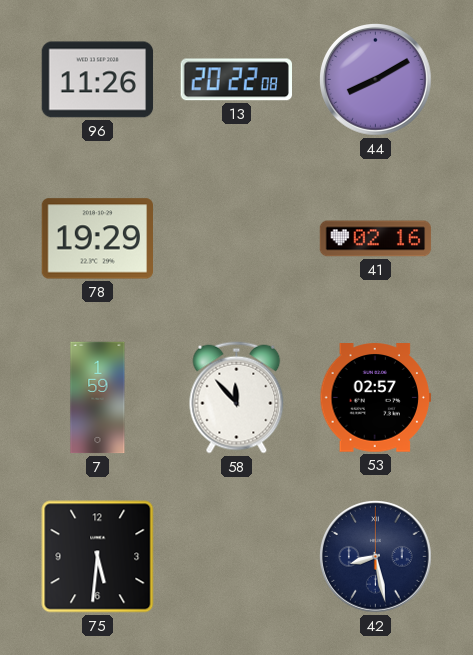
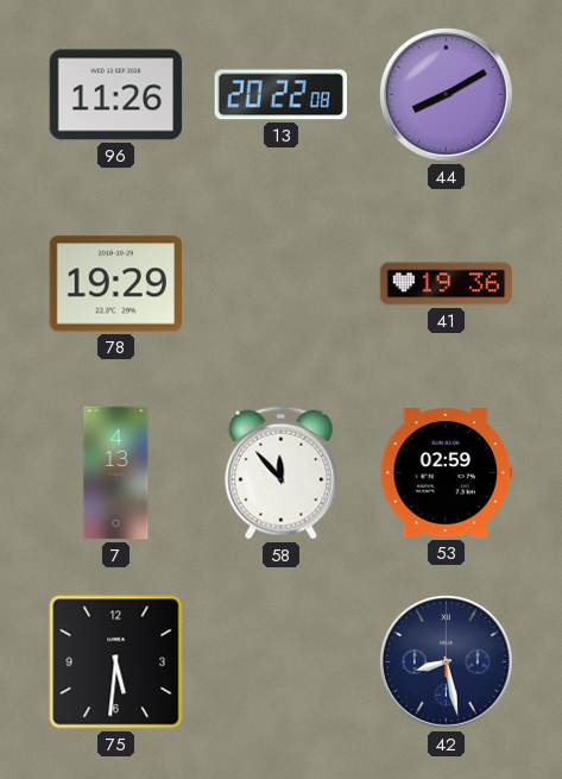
41: 02:16 -> 19:36
7: 1:59 -> 4:13
53: 02:57 -> 02:59
